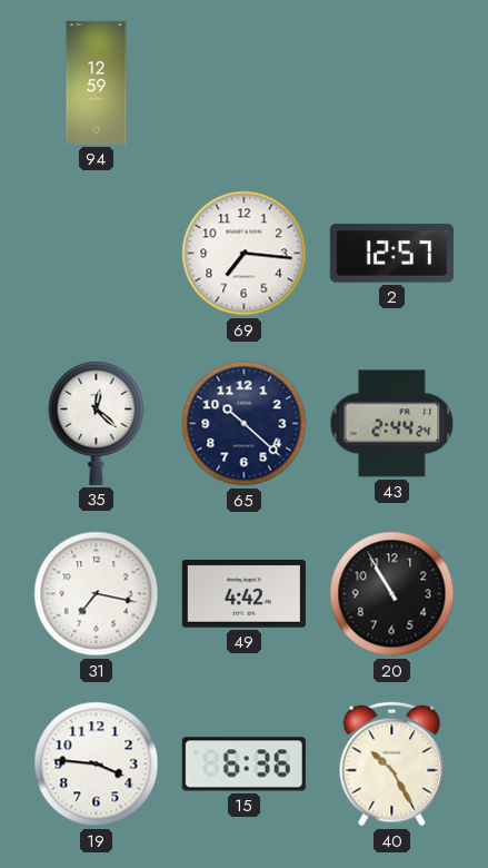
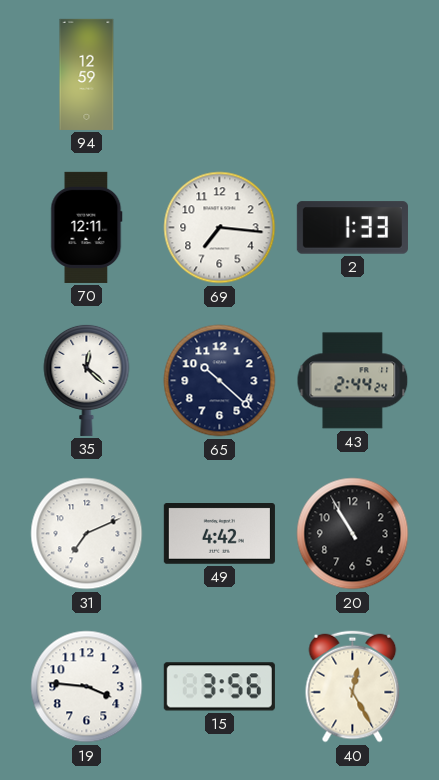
70: none -> 12:11
2: 12:57 -> 1:33
31: 7:17 -> 7:11
15: 6:36 -> 3:56
40: 10:25 -> 12:25
